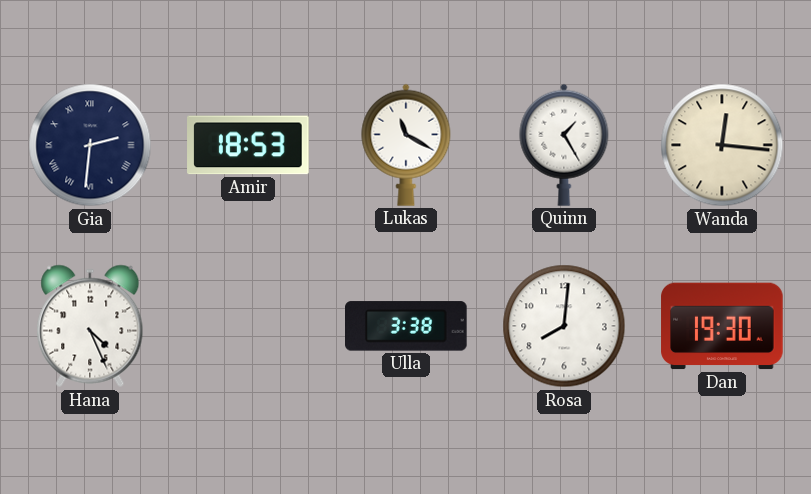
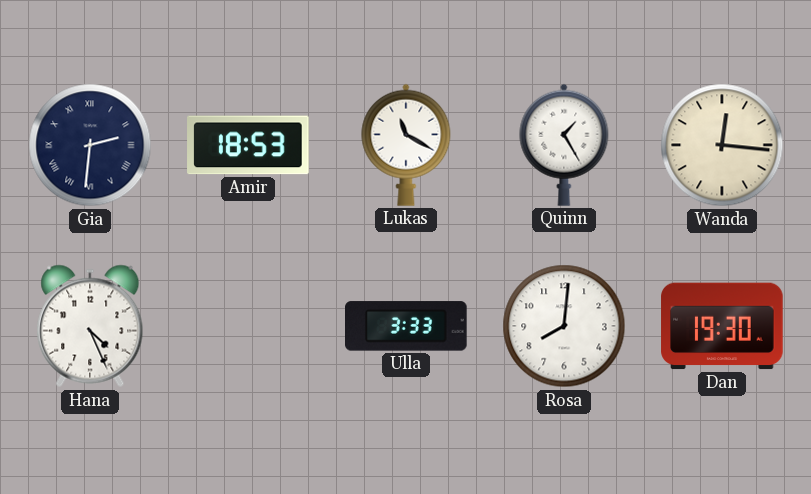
Ulla: 3:38 -> 3:33
